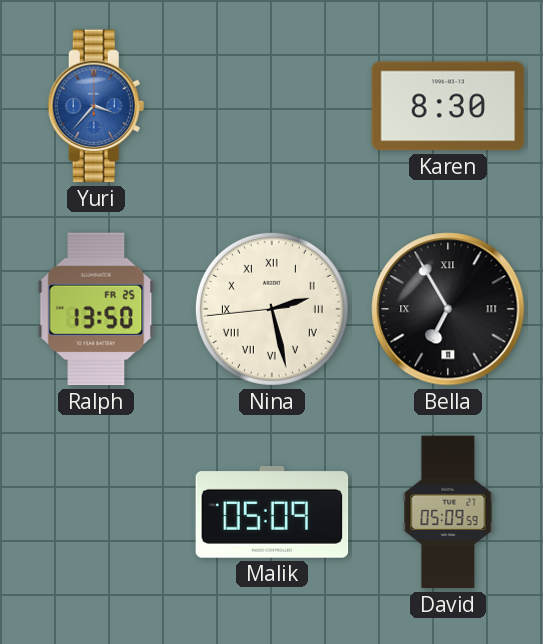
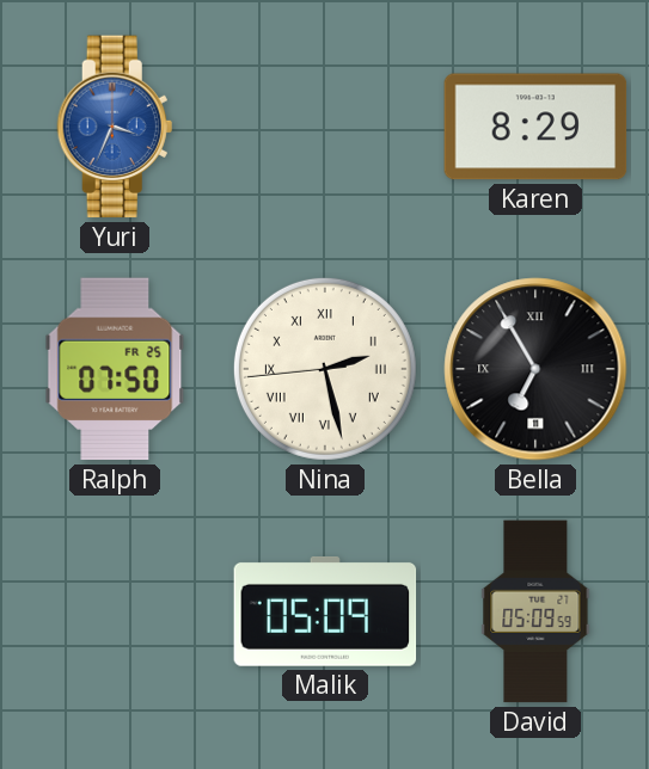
Yuri: 3:37 -> 3:34
Karen: 8:30 -> 8:29
Ralph: 13:50 -> 07:50
